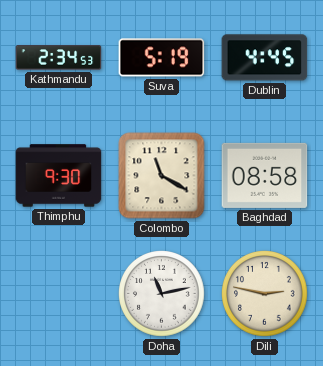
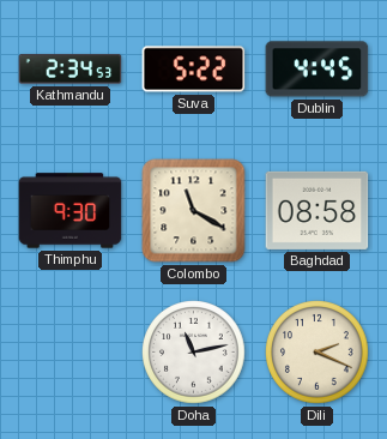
Suva: 5:19 -> 5:22
Dili: 2:47 -> 2:19
